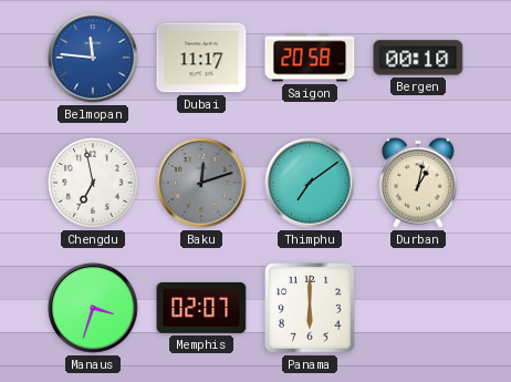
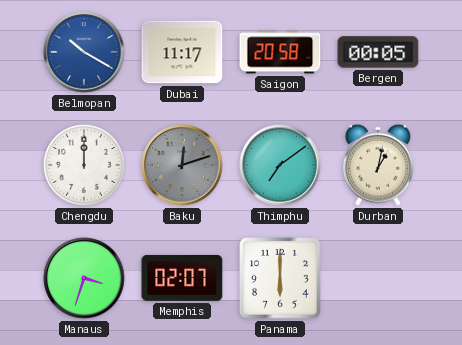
Belmopan: 11:46 -> 10:20
Bergen: 00:10 -> 00:05
Chengdu: 6:58 -> 12:00
